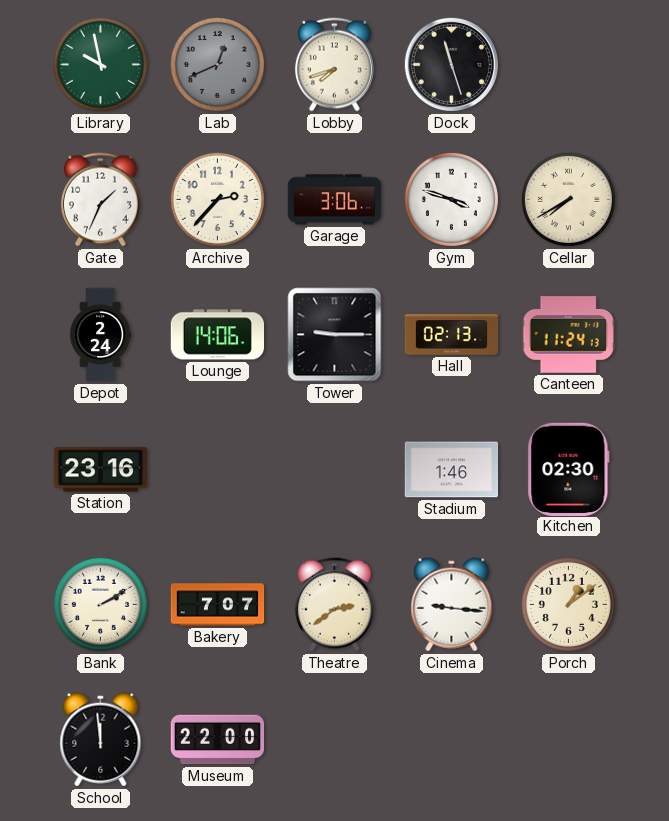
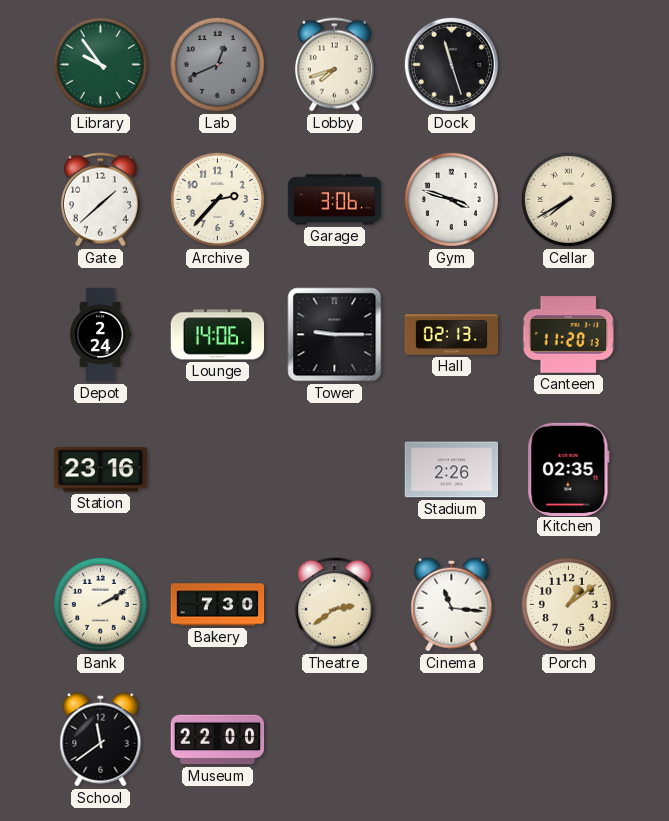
Library: 9:58 -> 9:54
Gate: 1:34 -> 1:38
Canteen: 11:24 -> 11:20
Stadium: 1:46 -> 2:26
Kitchen: 02:30 -> 02:35
Bakery: 7:07 -> 7:30
Cinema: 9:16 -> 11:16
School: 11:59 -> 11:39
